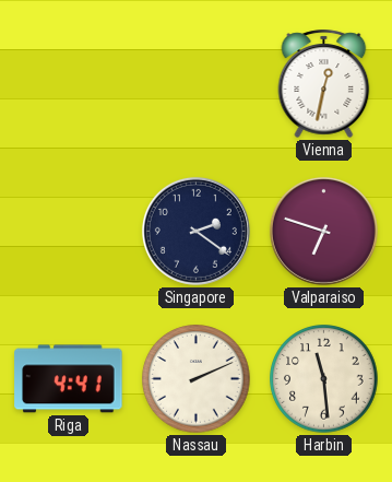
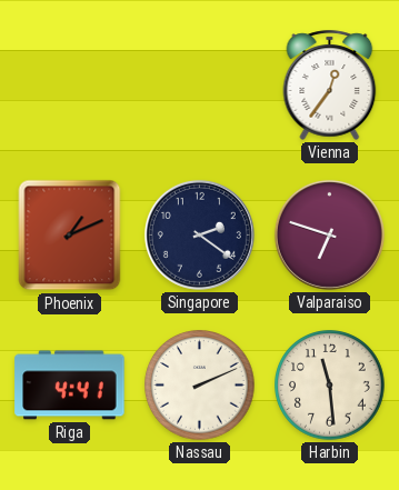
Vienna: 12:32 -> 12:36
Phoenix: none -> 1:11
